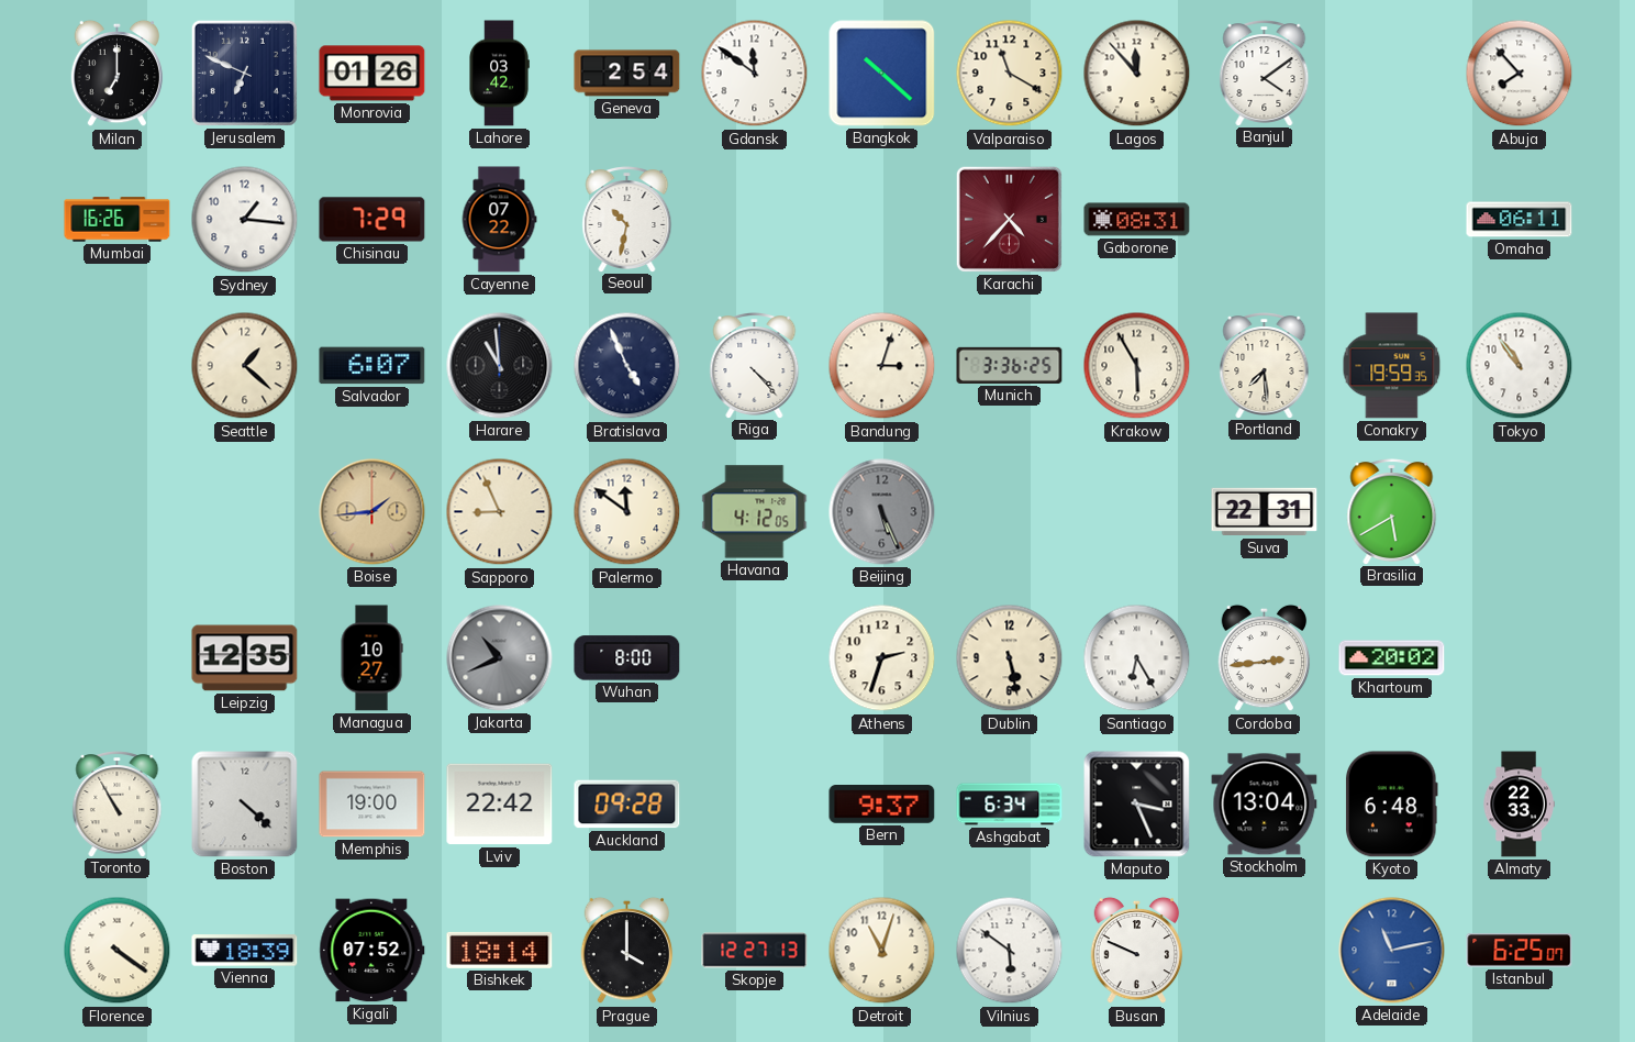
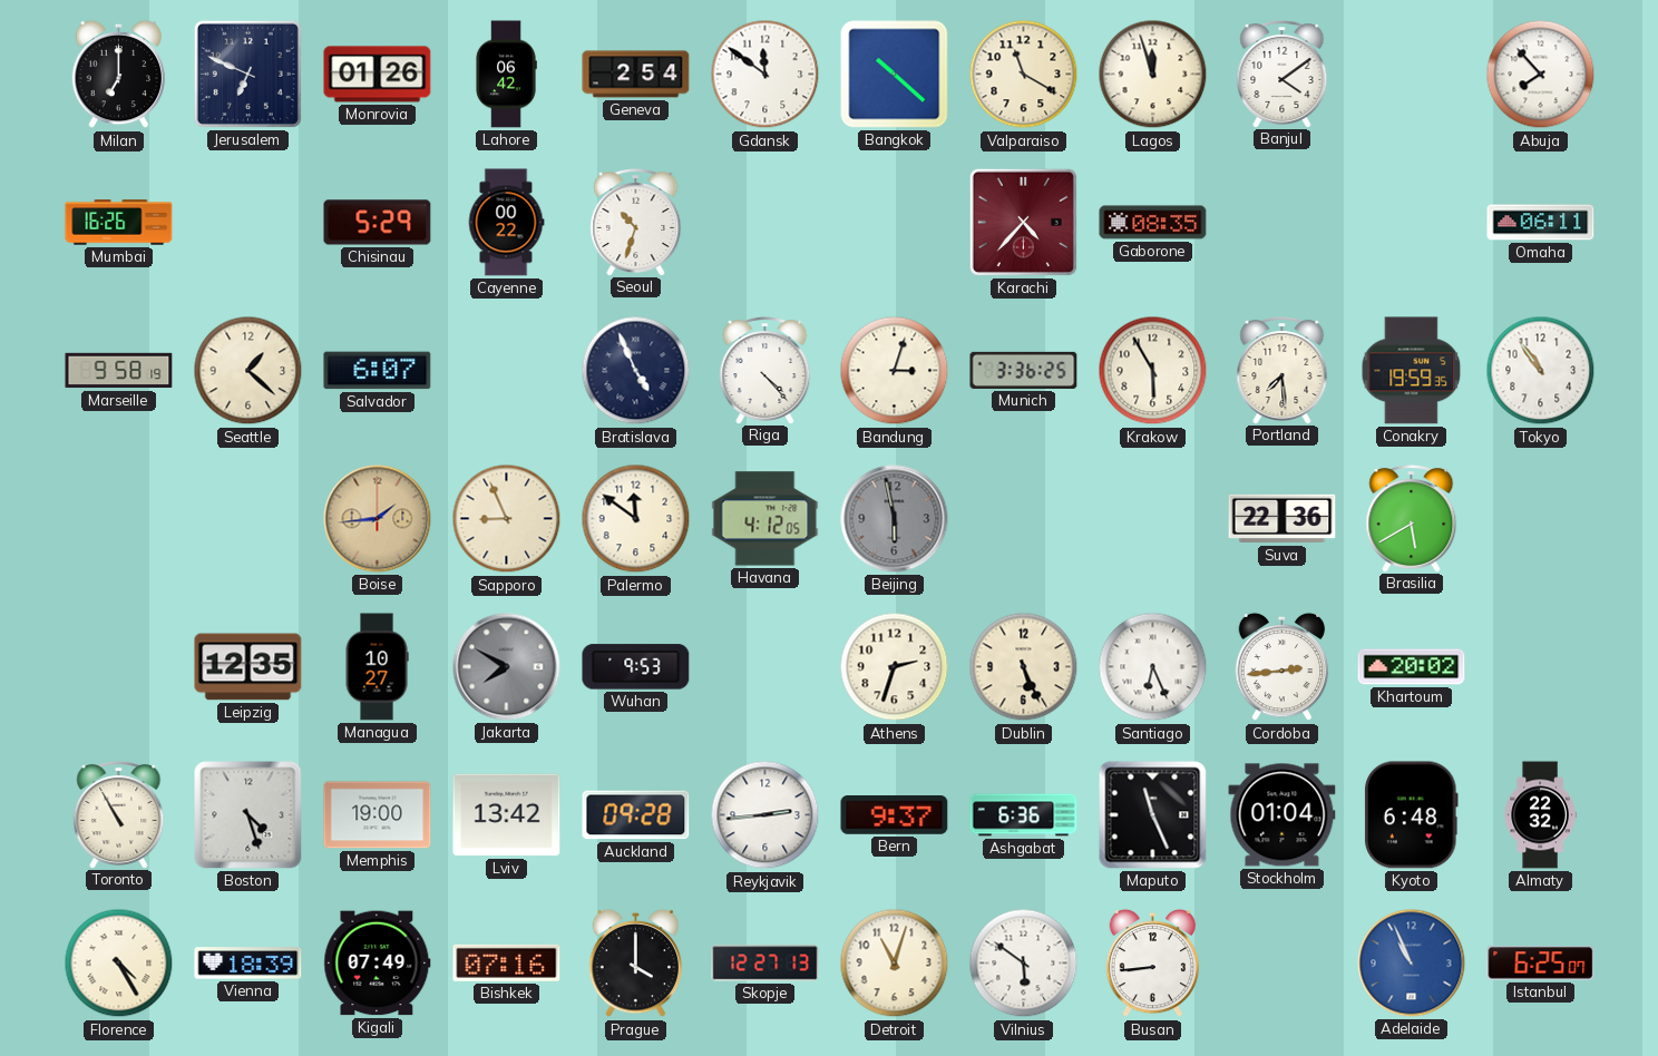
Lahore: 03:42 -> 06:42
Lagos: 11:53 -> 11:57
Sydney: 1:16 -> none
Chisinau: 7:29 -> 5:29
Cayenne: 07:22 -> 00:22
Seoul: 10:32 -> 10:33
Gaborone: 08:31 -> 08:35
Marseille: none -> 9:58
Harare: 10:59 -> none
Beijing: 5:26 -> 5:58
Suva: 22:31 -> 22:36
Jakarta: 10:41 -> 7:50
Wuhan: 8:00 -> 9:53
Dublin: 5:28 -> 5:26
Santiago: 6:25 -> 6:26
Boston: 4:22 -> 4:27
Lviv: 22:42 -> 13:42
Reykjavik: none -> 2:44
Ashgabat: 6:34 -> 6:36
Maputo: 3:26 -> 11:26
Stockholm: 13:04 -> 01:04
Almaty: 22:33 -> 22:32
Florence: 4:21 -> 4:25
Kigali: 07:52 -> 07:49
Bishkek: 18:14 -> 07:16
Busan: 9:49 -> 8:44
Adelaide: 11:13 -> 10:56
